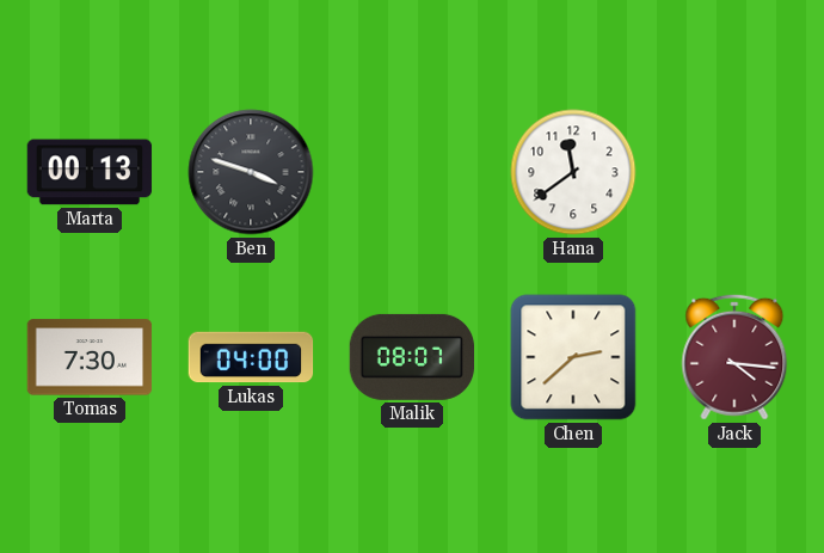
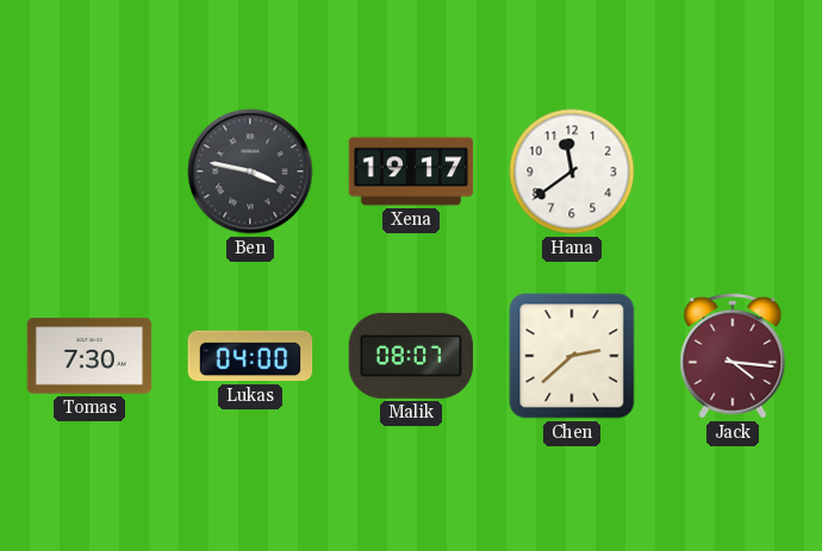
Marta: 00:13 -> none
Ben: 3:48 -> 3:47
Xena: none -> 19:17
